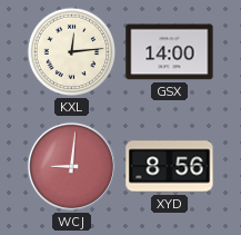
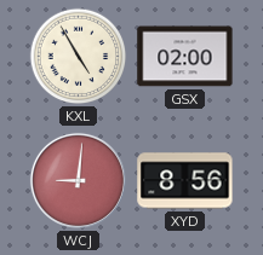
KXL: 12:14 -> 4:55
GSX: 14:00 -> 02:00
